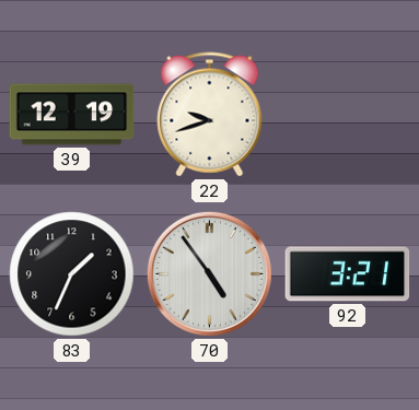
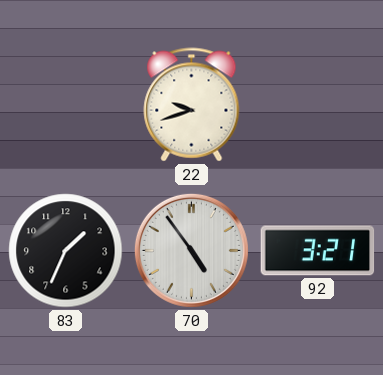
39: 12:19 -> none
